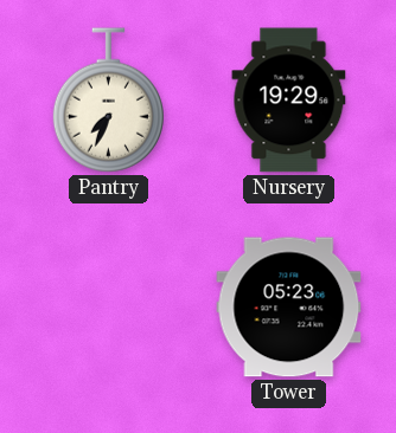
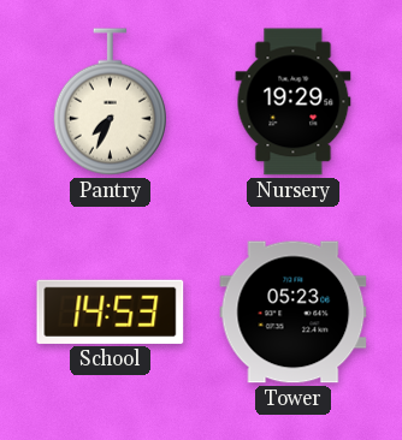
School: none -> 14:53
